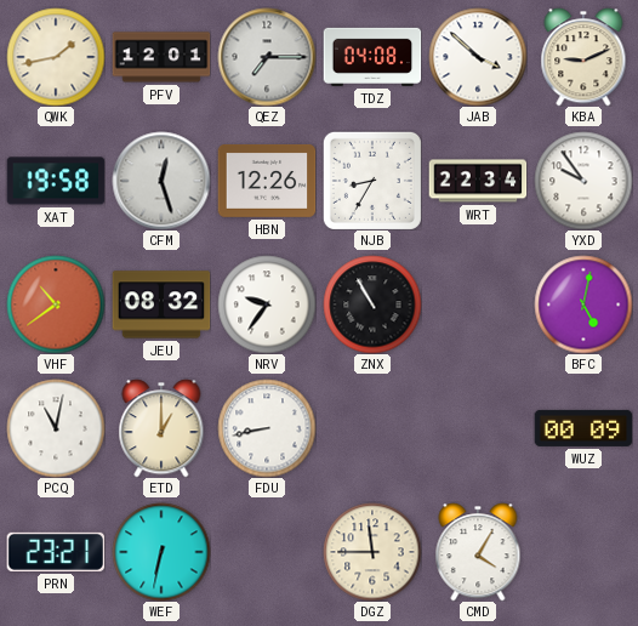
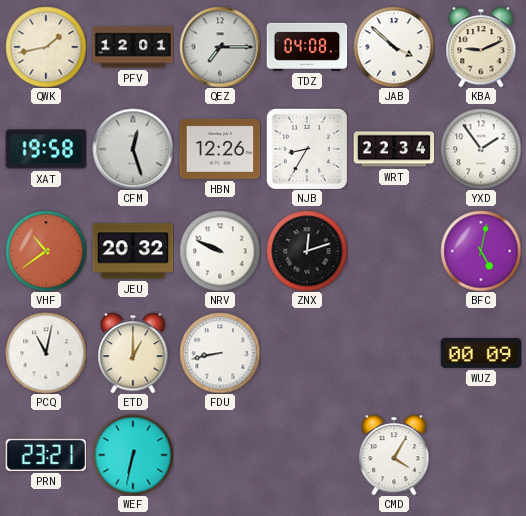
YXD: 9:54 -> 1:54
JEU: 08:32 -> 20:32
NRV: 9:36 -> 9:49
ZNX: 10:55 -> 12:12
DGZ: 11:45 -> none
